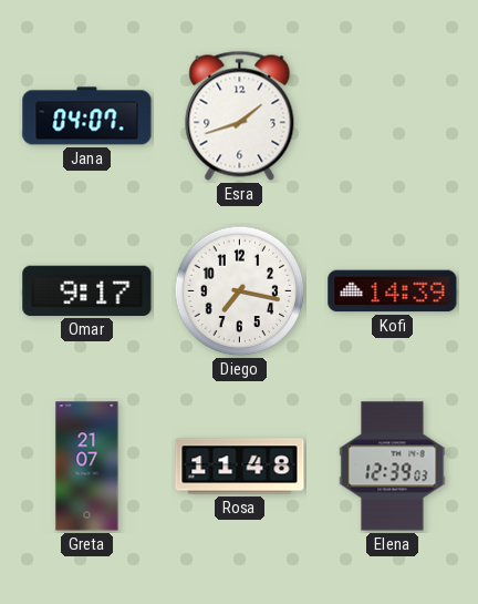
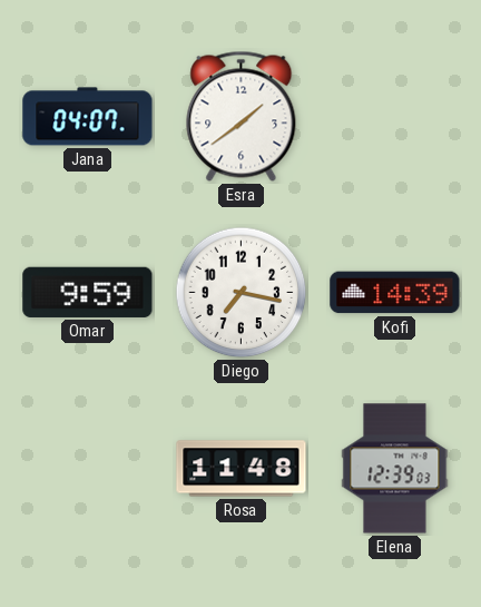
Esra: 1:42 -> 1:39
Omar: 9:17 -> 9:59
Greta: 21:07 -> none
